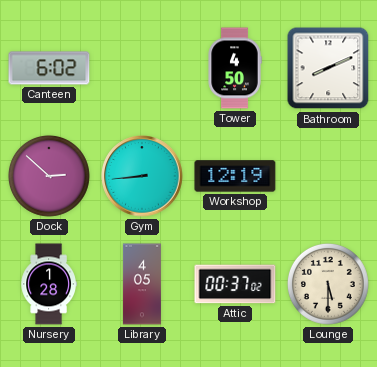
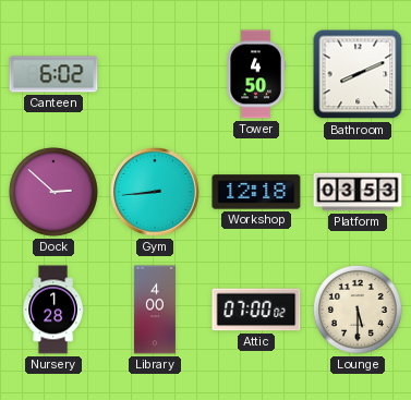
Workshop: 12:19 -> 12:18
Platform: none -> 03:53
Library: 4:05 -> 4:00
Attic: 00:37 -> 07:00
